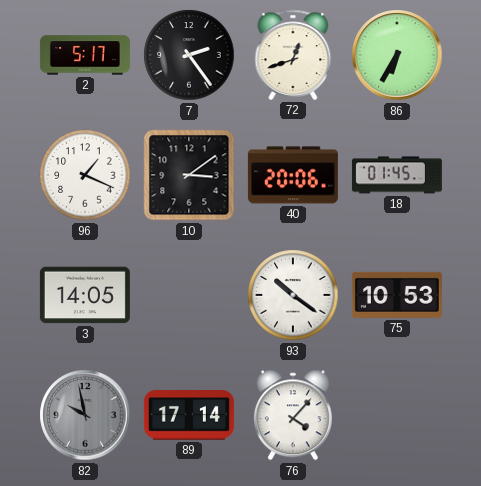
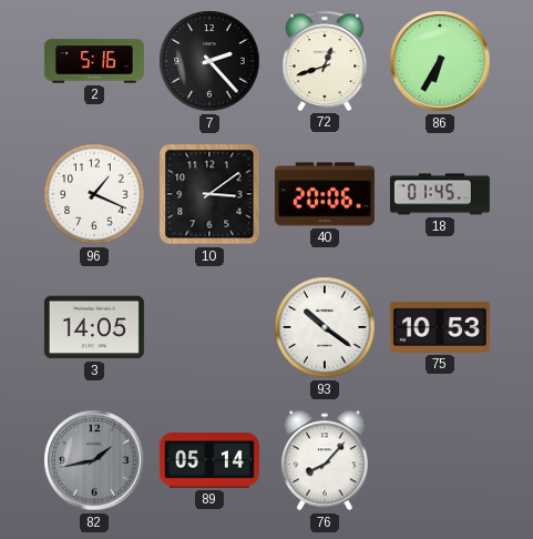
2: 5:17 -> 5:16
7: 2:24 -> 2:23
82: 9:58 -> 1:43
89: 17:14 -> 05:14
76: 4:07 -> 8:07
